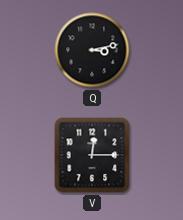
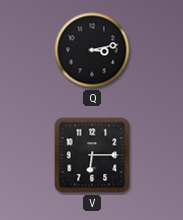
V: 12:15 -> 6:15
